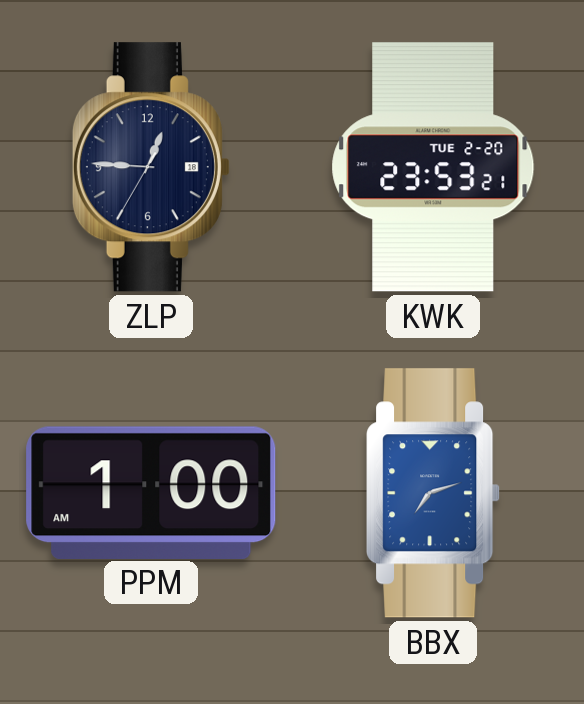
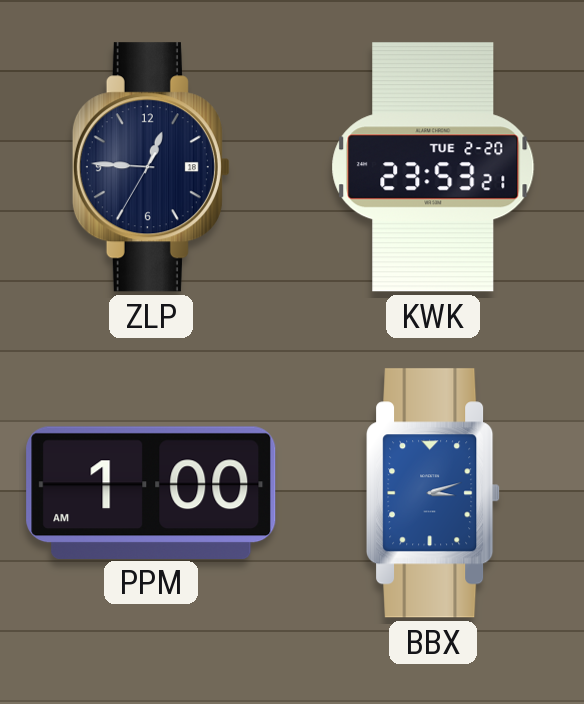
BBX: 7:12 -> 3:12
